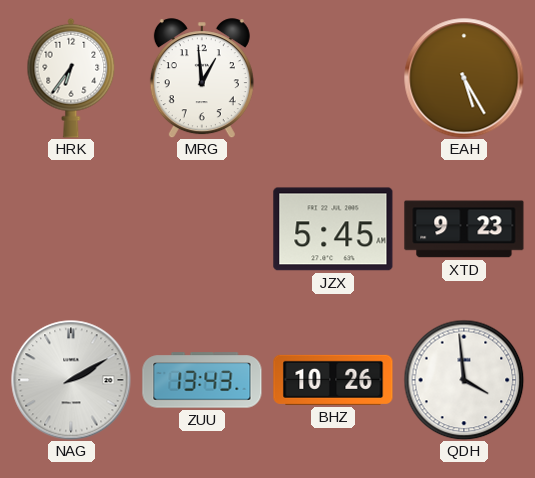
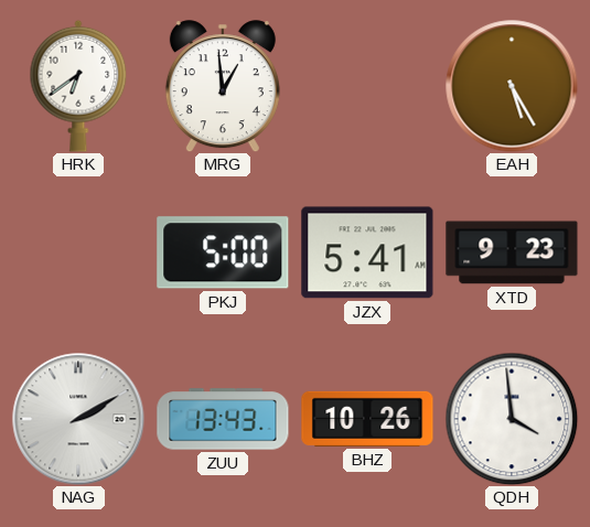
HRK: 6:36 -> 6:39
PKJ: none -> 5:00
JZX: 5:45 -> 5:41
